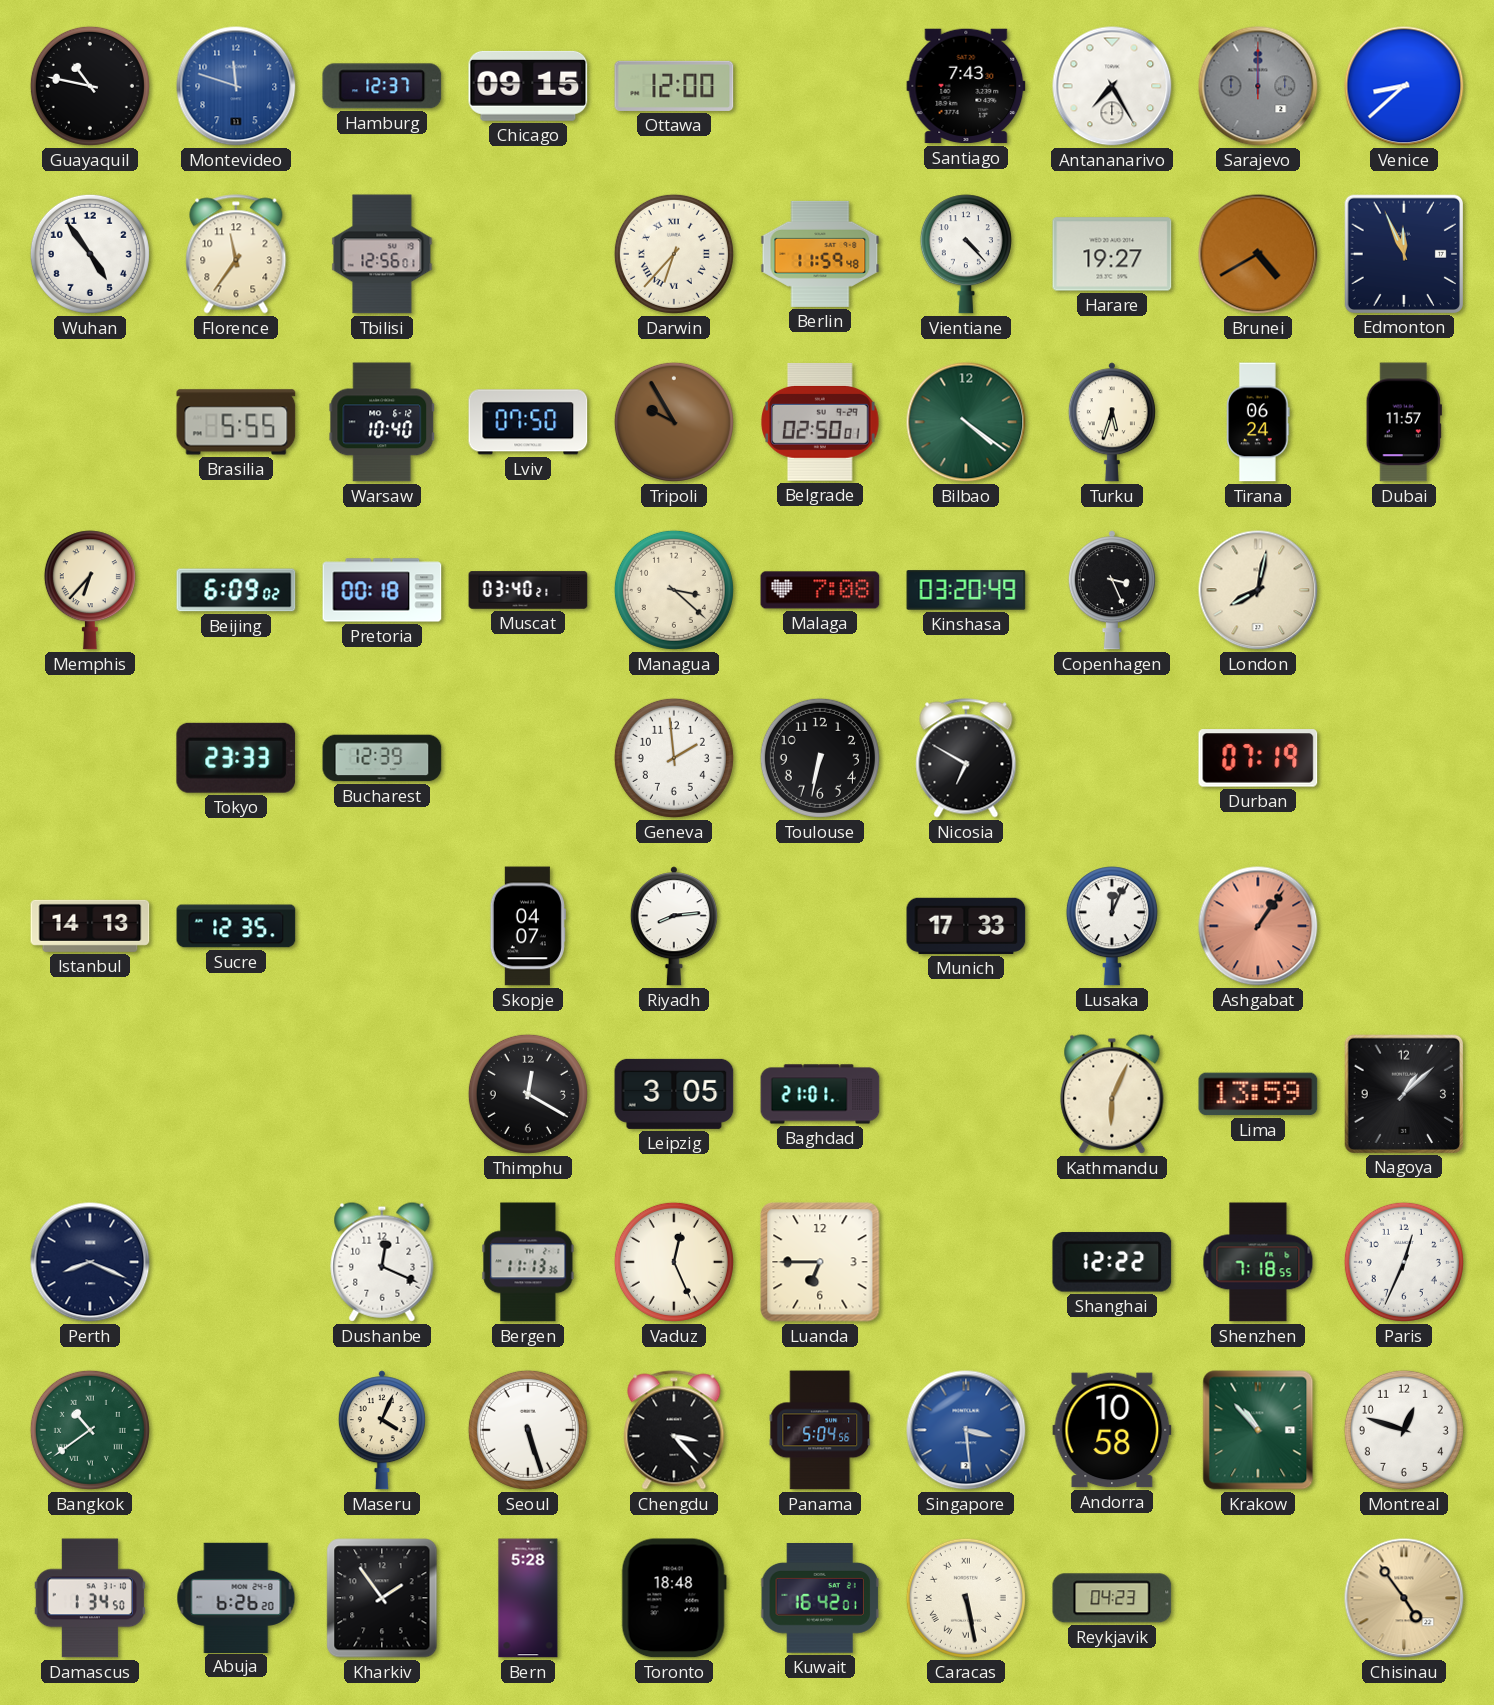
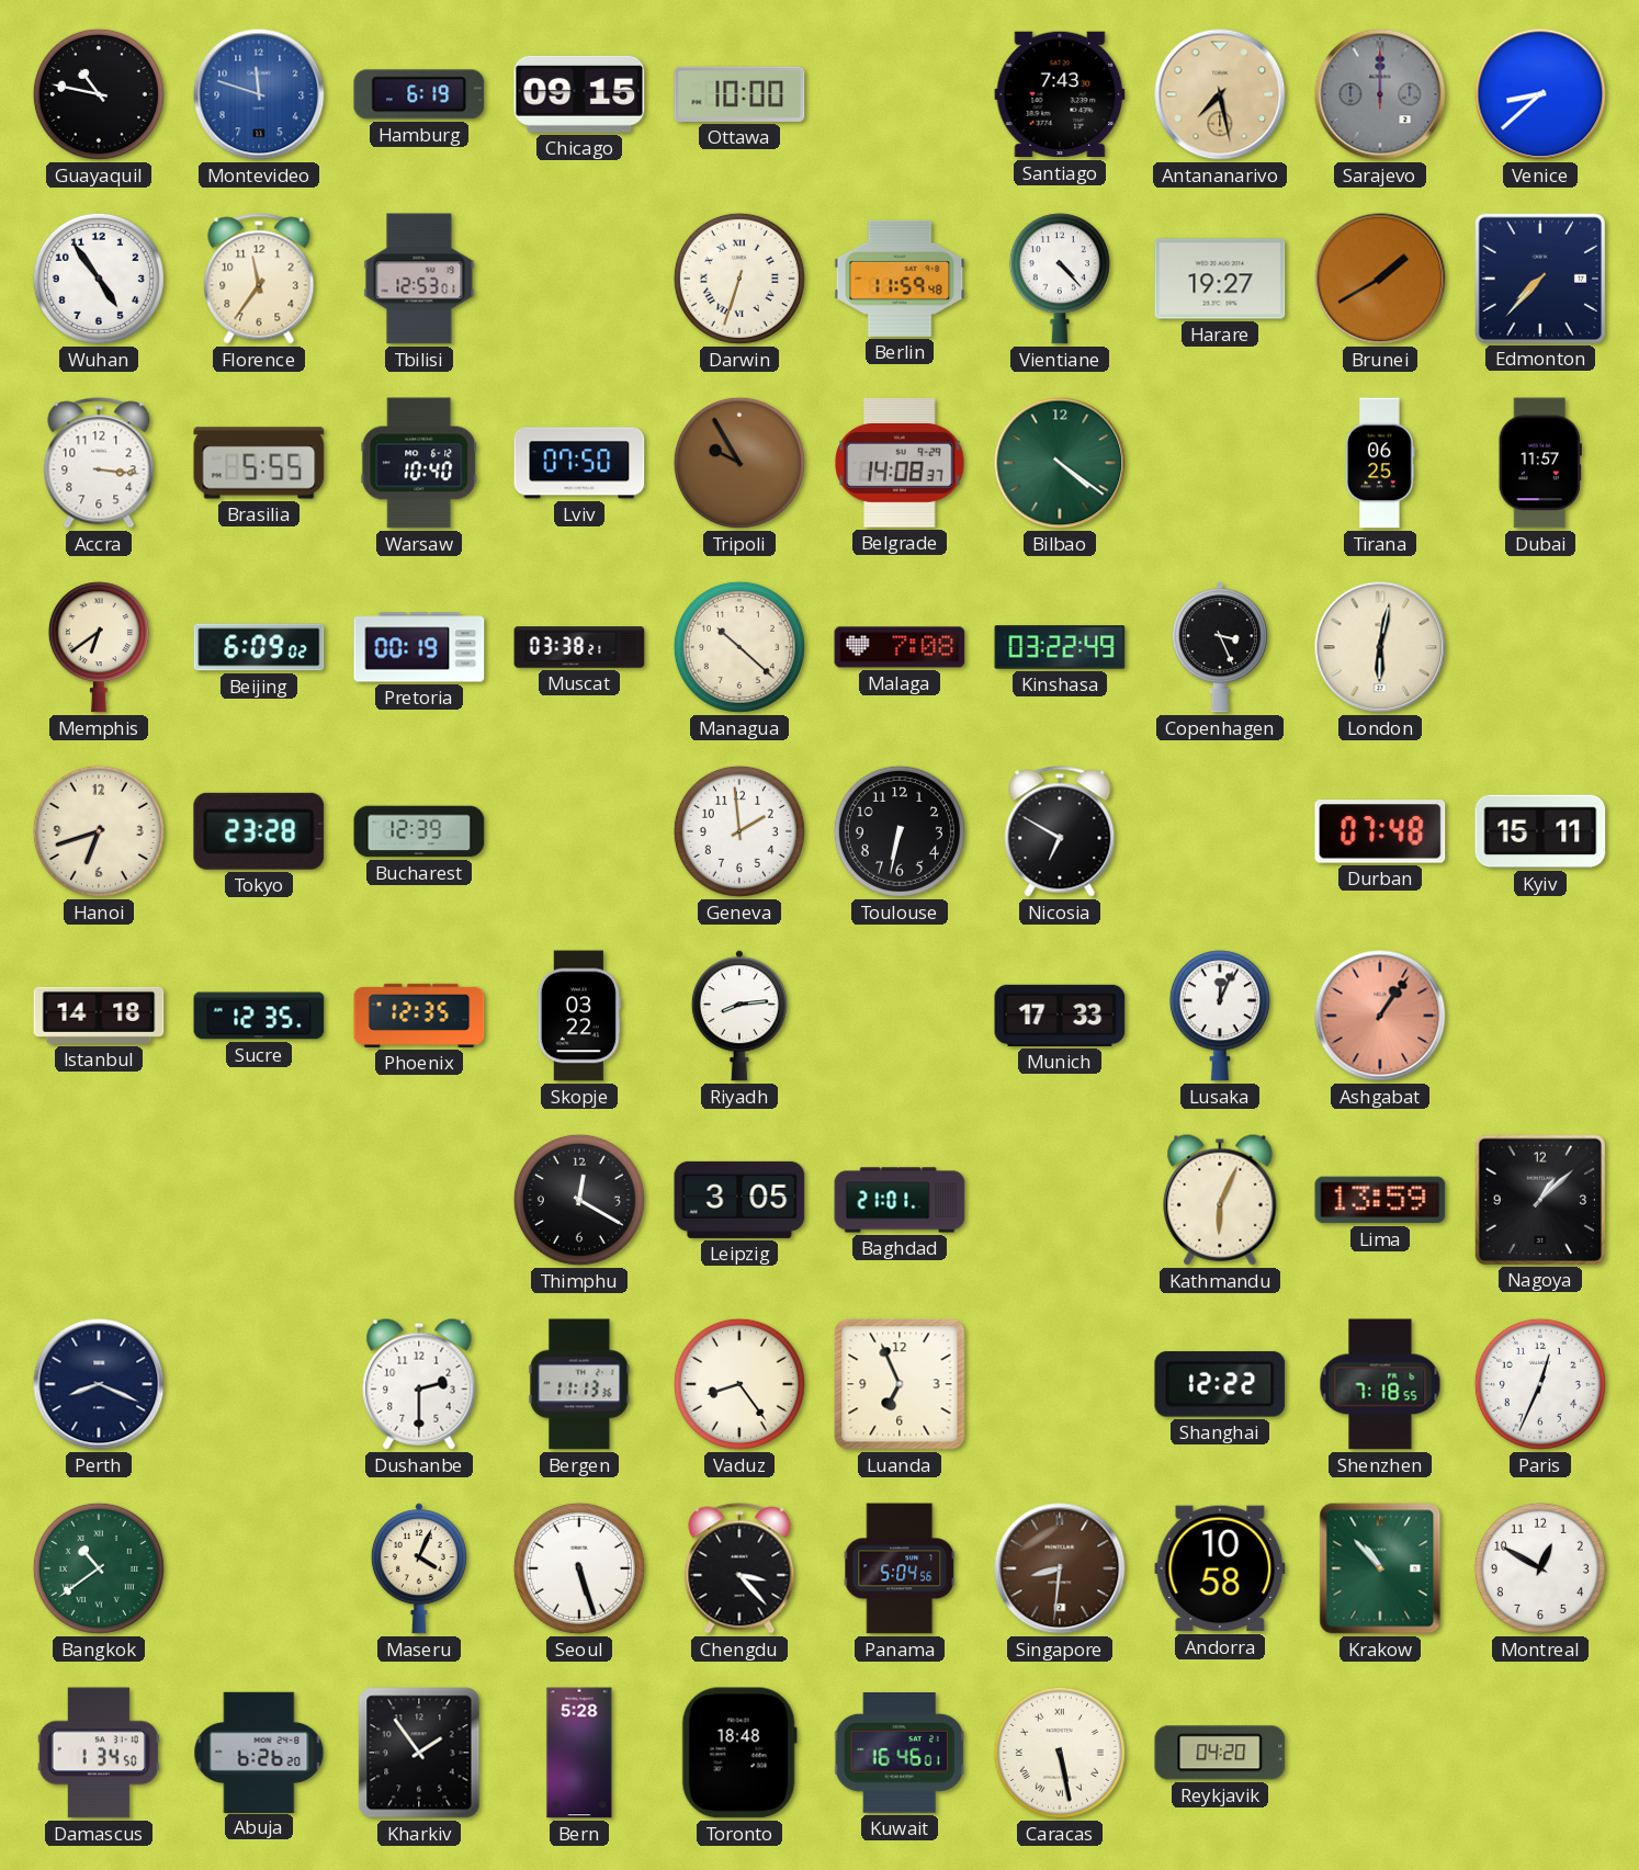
Hamburg: 12:37 -> 6:19
Ottawa: 12:00 -> 10:00
Antananarivo: 7:25 -> 7:28
Antananarivo dial: white -> champagne
Tbilisi: 12:56 -> 12:53
Darwin: 6:37 -> 6:33
Brunei: 4:40 -> 1:40
Edmonton: 11:56 -> 7:37
Accra: none -> 3:16
Belgrade: 02:50 -> 14:08
Turku: 5:33 -> none
Tirana: 06:24 -> 06:25
Memphis: 6:37 -> 6:39
Pretoria: 00:18 -> 00:19
Muscat: 03:40 -> 03:38
Managua: 3:22 -> 10:22
Kinshasa: 03:20 -> 03:22
London: 8:02 -> 6:02
Hanoi: none -> 6:42
Tokyo: 23:33 -> 23:28
Durban: 07:19 -> 07:48
Kyiv: none -> 15:11
Istanbul: 14:13 -> 14:18
Phoenix: none -> 12:35
Skopje: 04:07 -> 03:22
Dushanbe: 12:19 -> 2:30
Vaduz: 12:26 -> 8:24
Luanda: 6:45 -> 6:56
Singapore: 3:29 -> 8:31
Singapore dial: blue -> brown
Montreal: 12:48 -> 12:50
Kuwait: 16:42 -> 16:46
Reykjavik: 04:23 -> 04:20
Chisinau: 4:54 -> none
